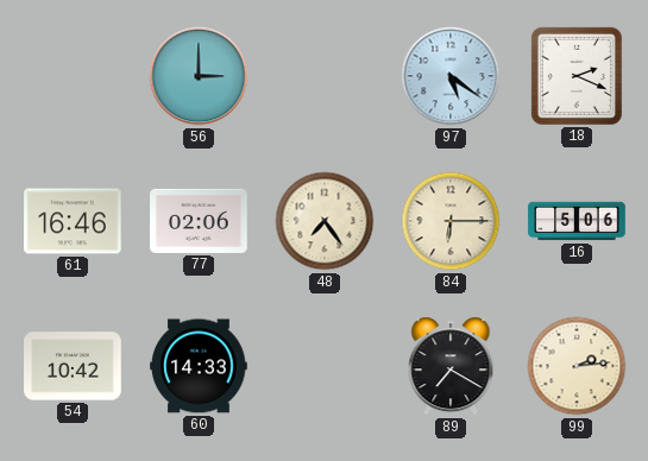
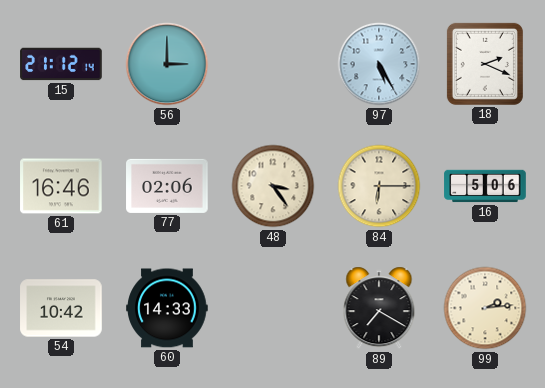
15: none -> 21:12
97: 5:21 -> 5:25
48: 7:24 -> 3:24
